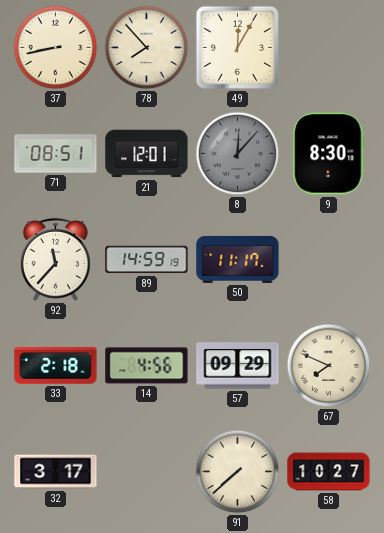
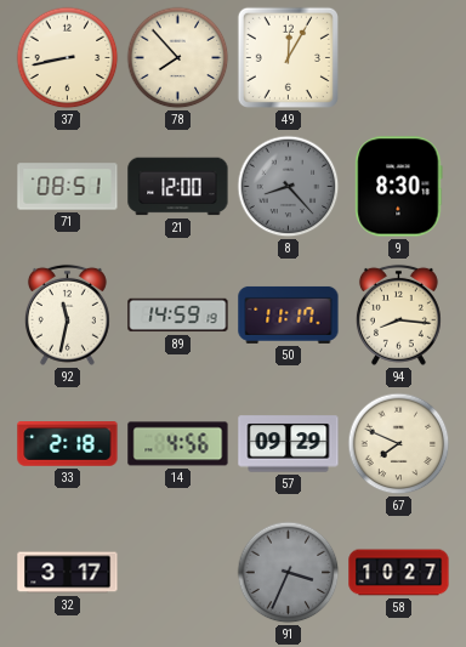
21: 12:01 -> 12:00
8: 12:07 -> 8:23
92: 11:37 -> 11:32
94: none -> 8:16
91: 7:38 -> 3:34
91 dial: cream -> grey
